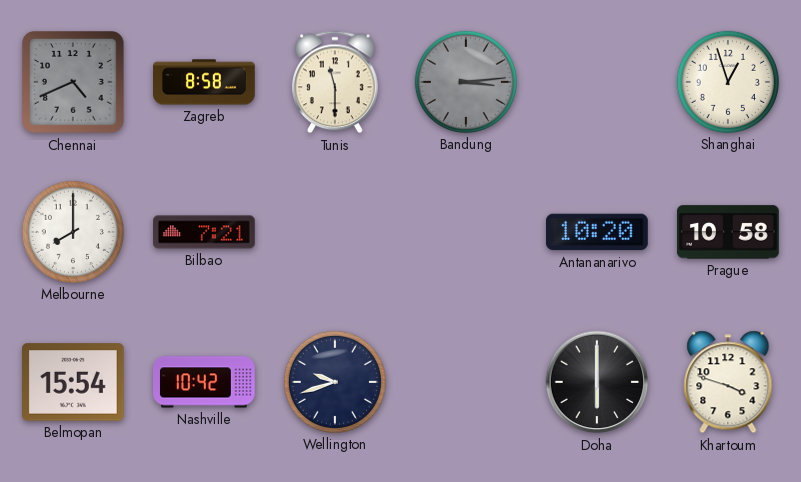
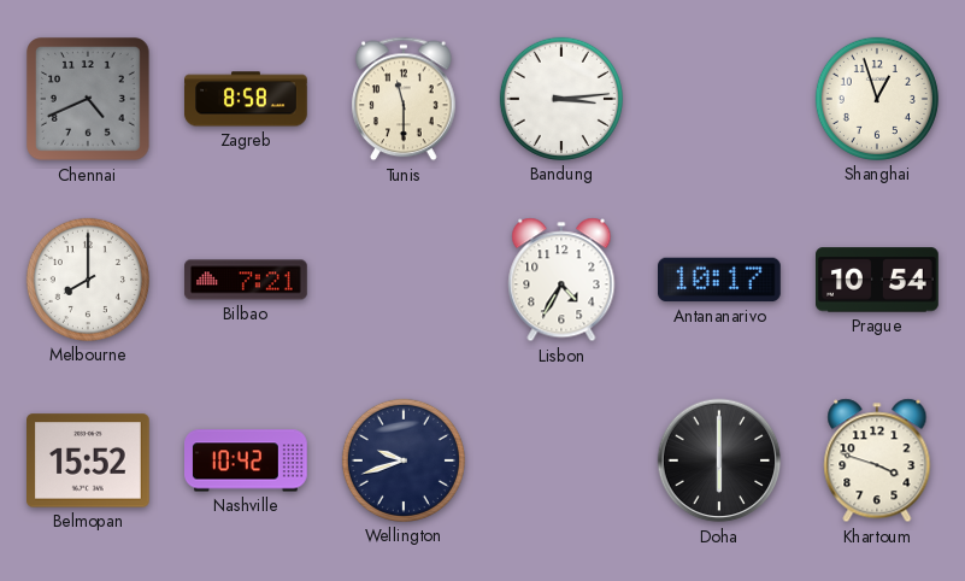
Bandung dial: grey -> white
Lisbon: none -> 4:35
Antananarivo: 10:20 -> 10:17
Prague: 10:58 -> 10:54
Belmopan: 15:54 -> 15:52
